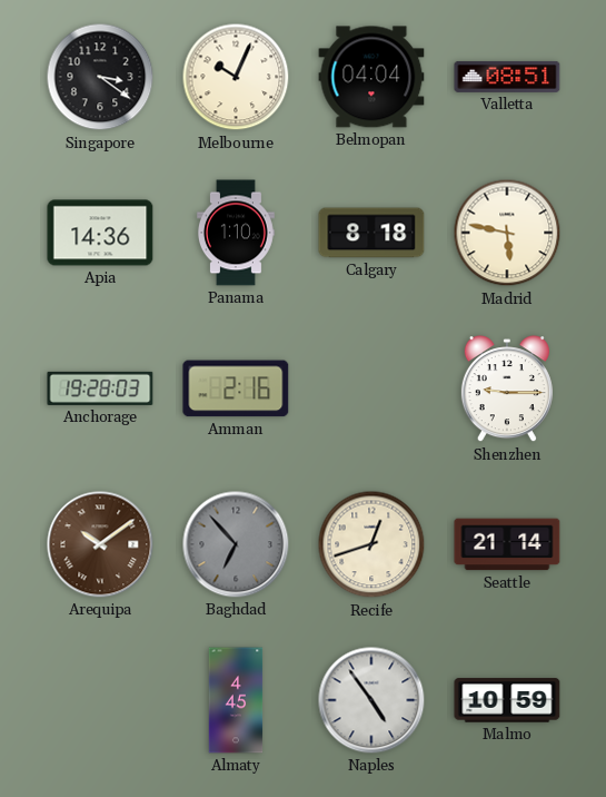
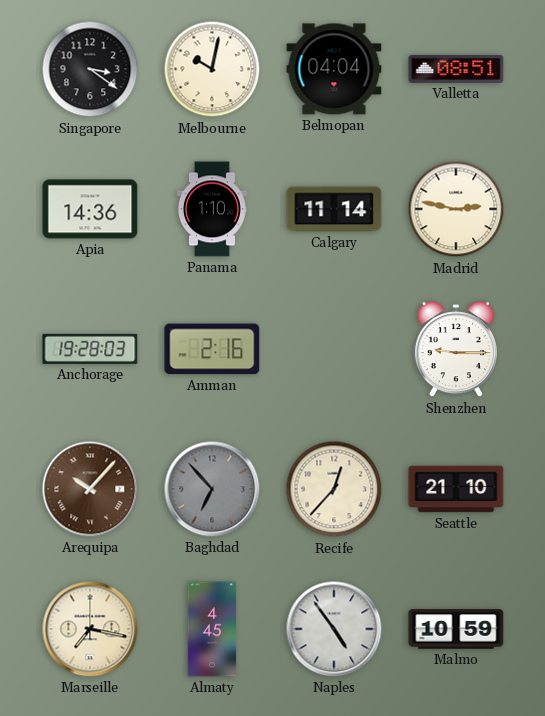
Melbourne: 10:04 -> 10:02
Calgary: 8:18 -> 11:14
Madrid: 5:47 -> 2:47
Arequipa: 10:09 -> 10:07
Recife: 12:42 -> 12:37
Seattle: 21:14 -> 21:10
Marseille: none -> 7:17
